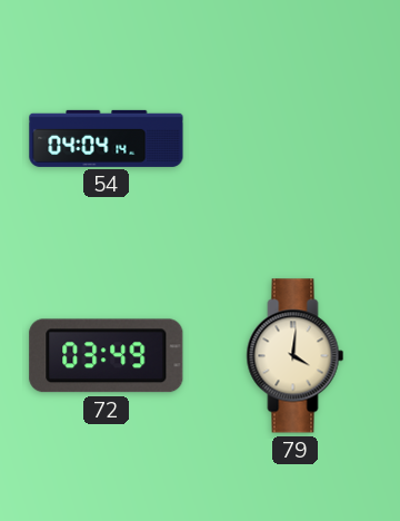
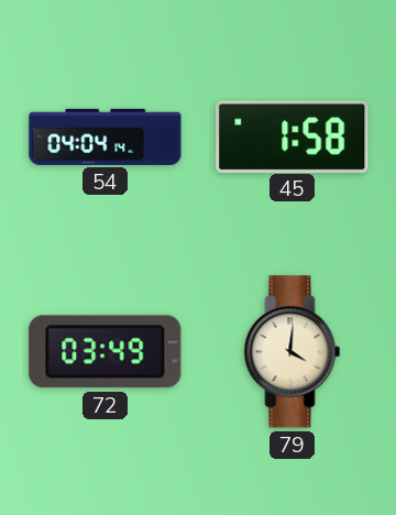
45: none -> 1:58
